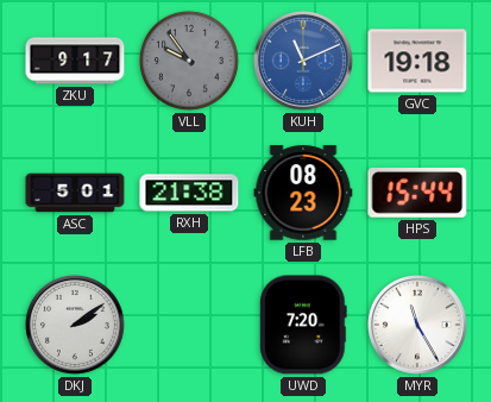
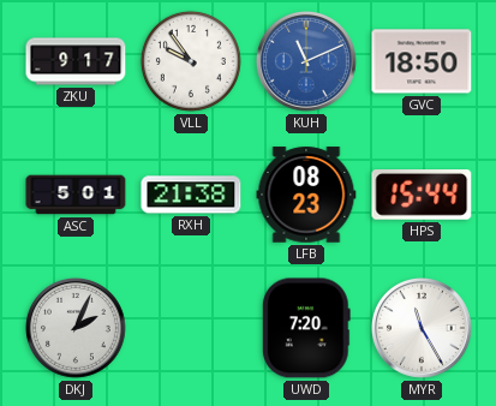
VLL dial: grey -> white
GVC: 19:18 -> 18:50
DKJ: 2:09 -> 2:04
